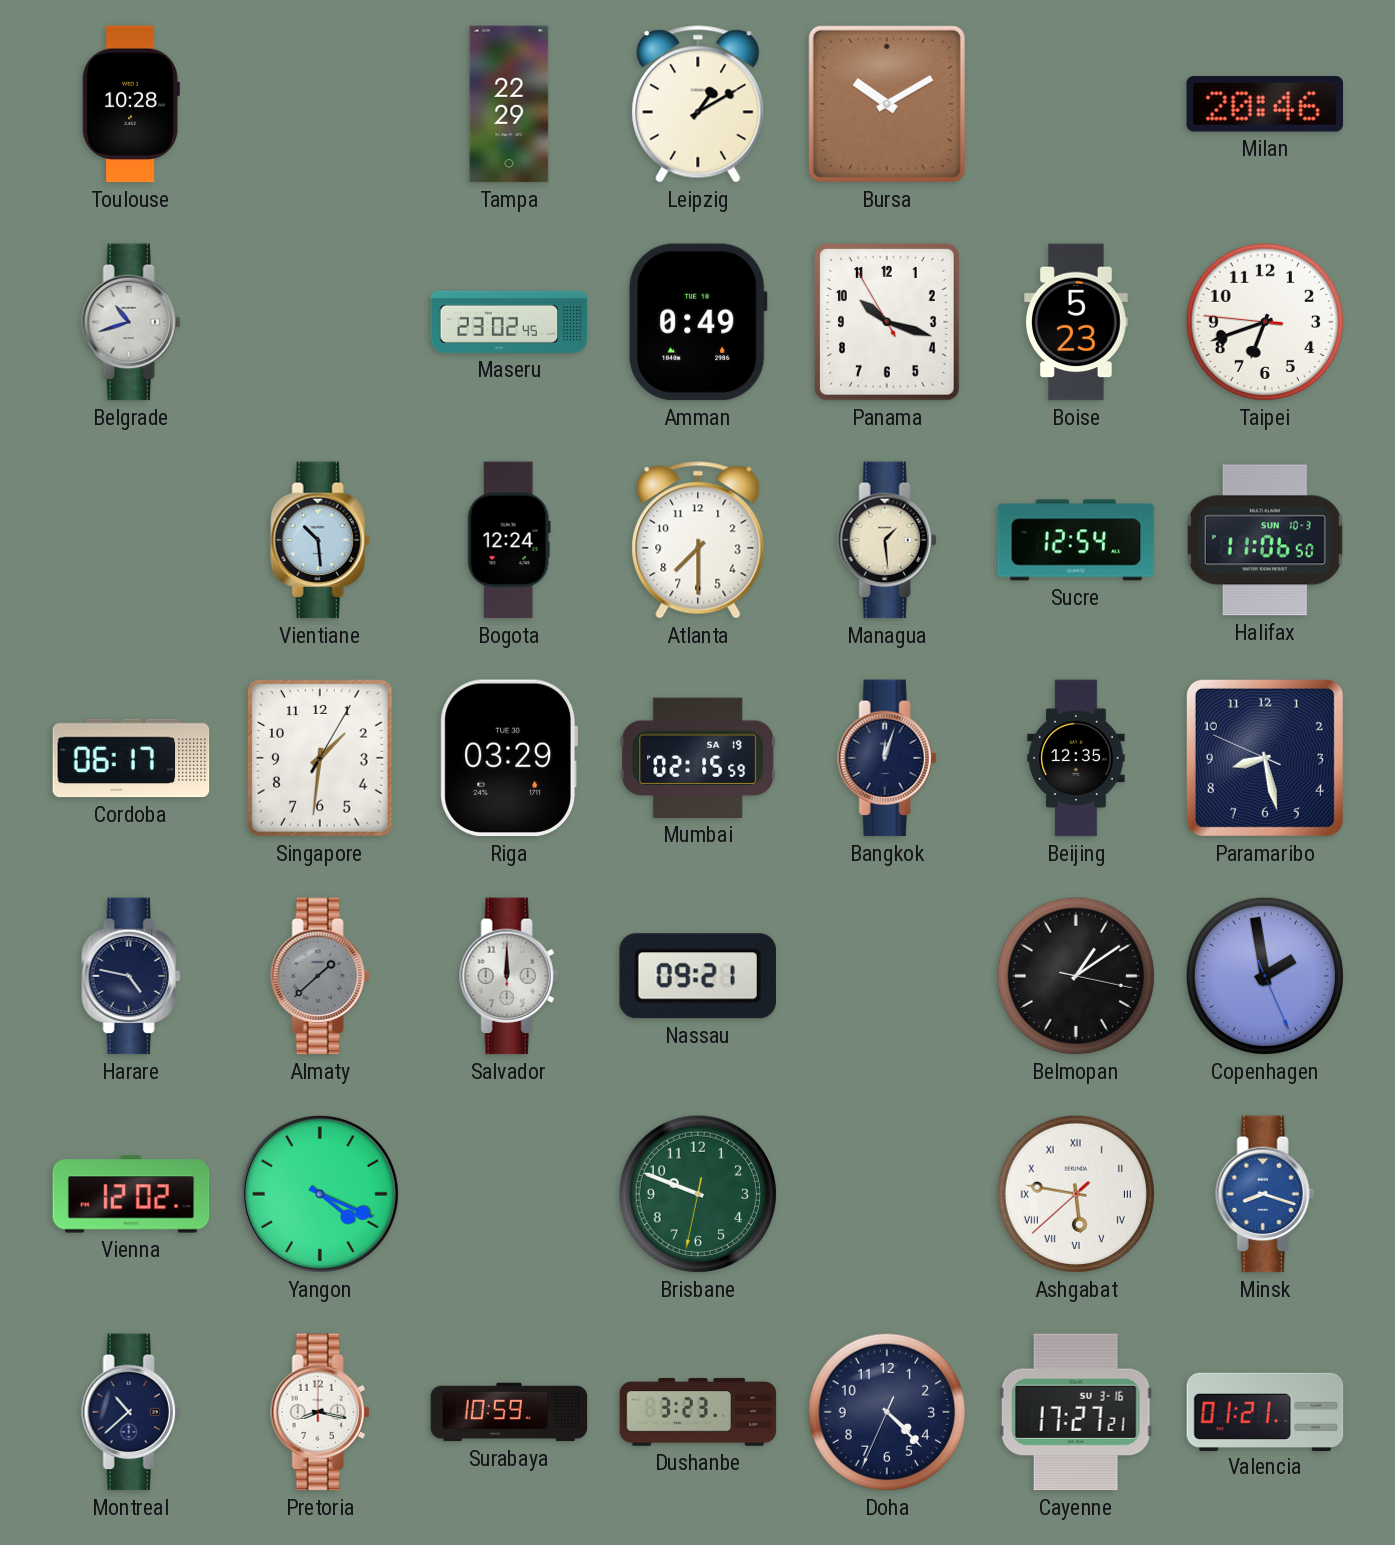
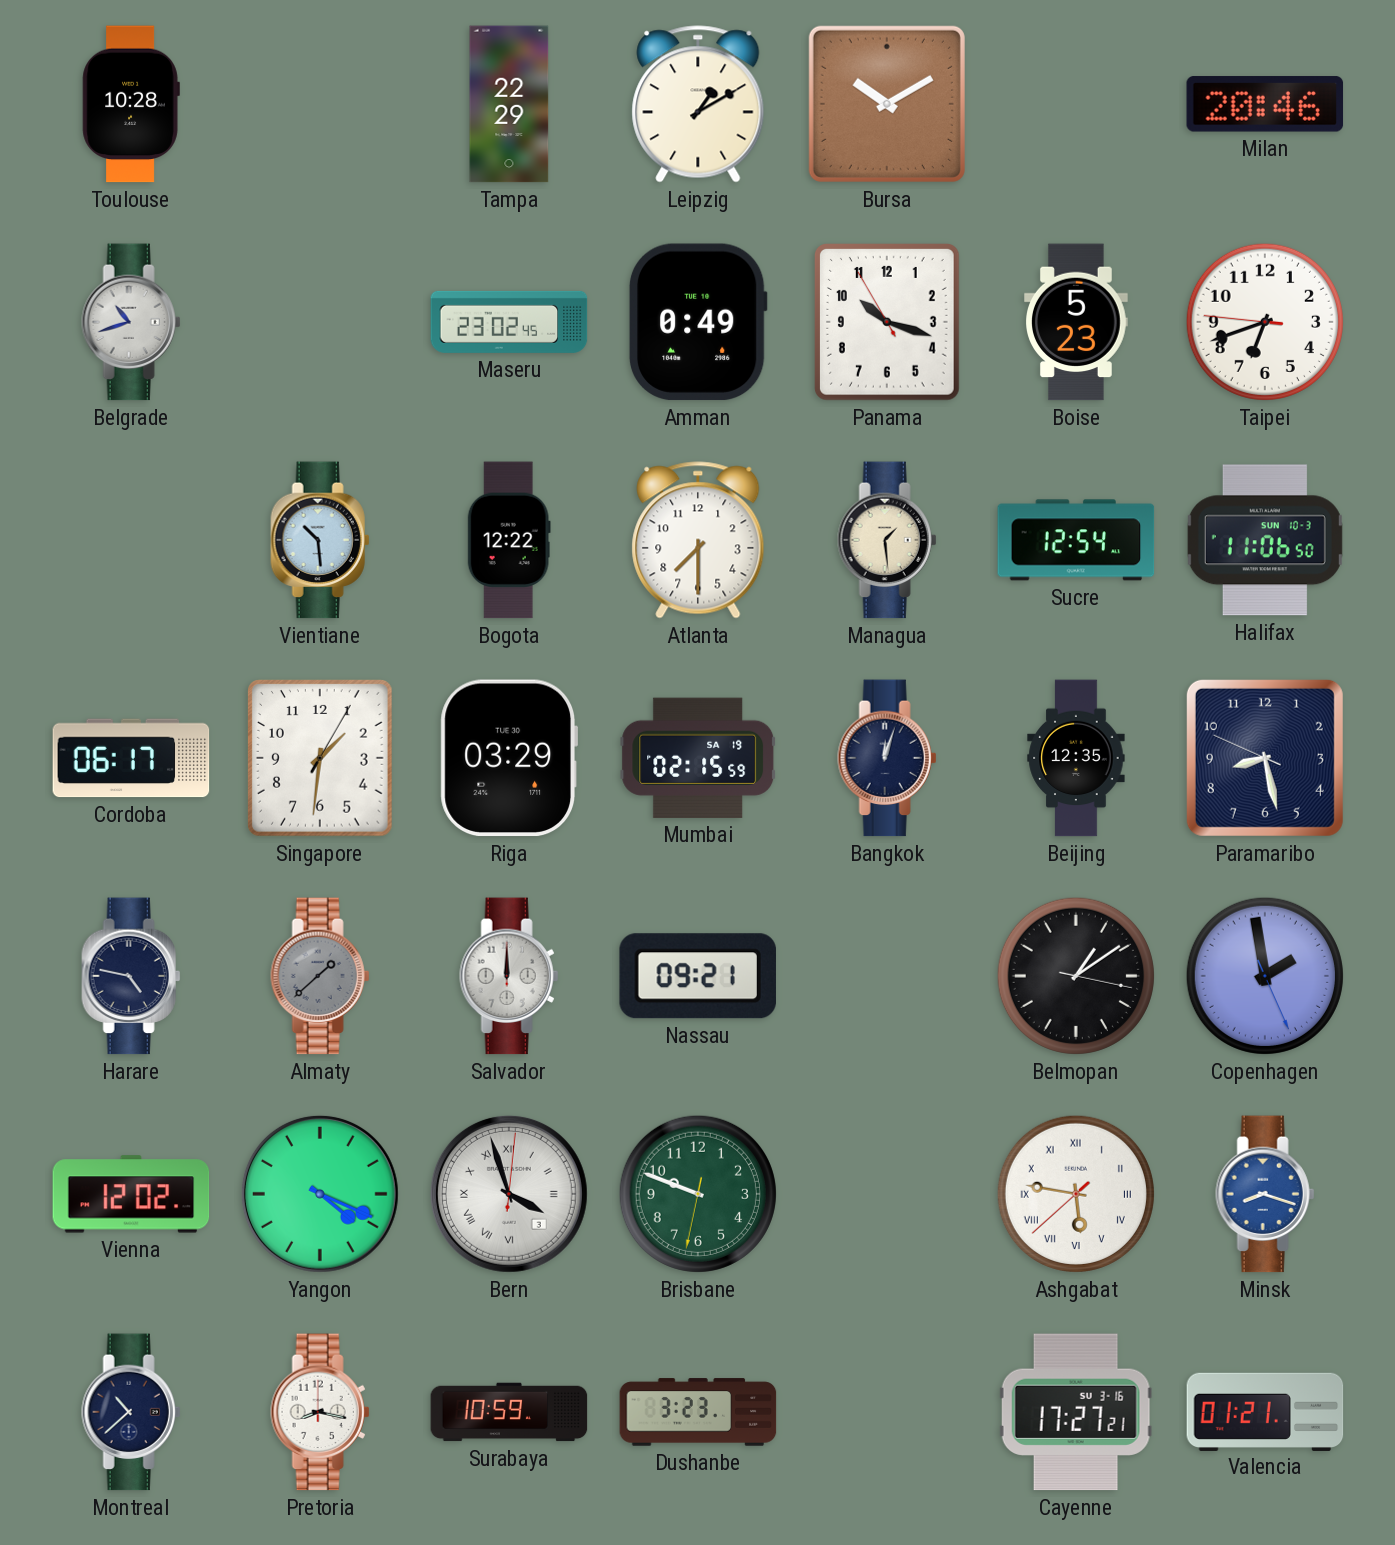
Bogota: 12:24 -> 12:22
Bern: none -> 3:57
Doha: 4:22 -> none
